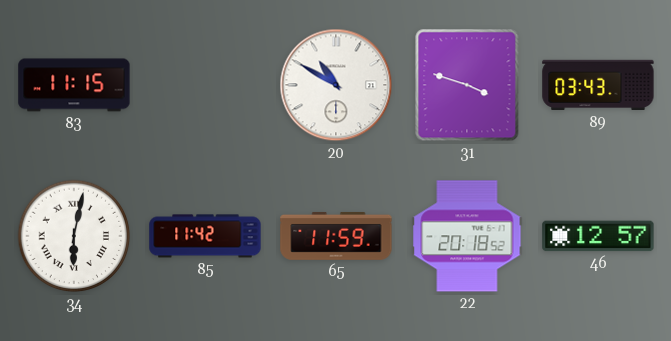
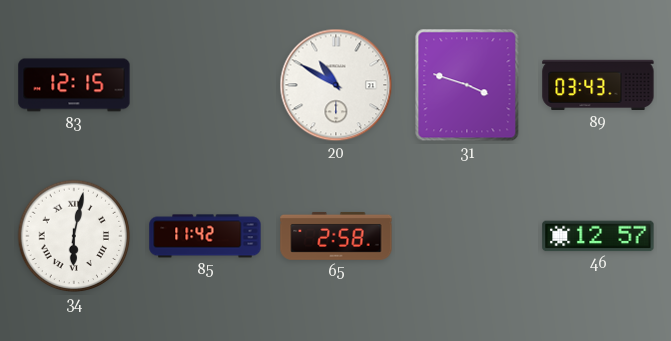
83: 11:15 -> 12:15
65: 11:59 -> 2:58
22: 20:18 -> none
